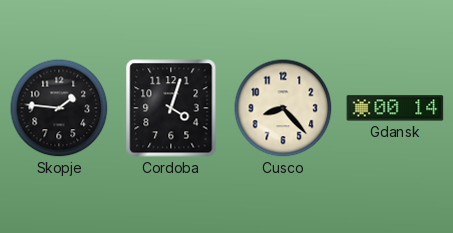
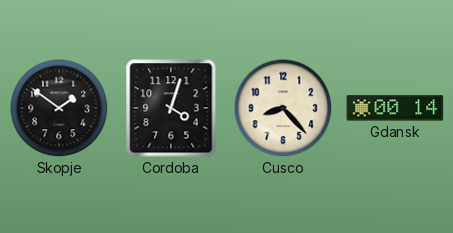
Skopje: 1:46 -> 1:51
